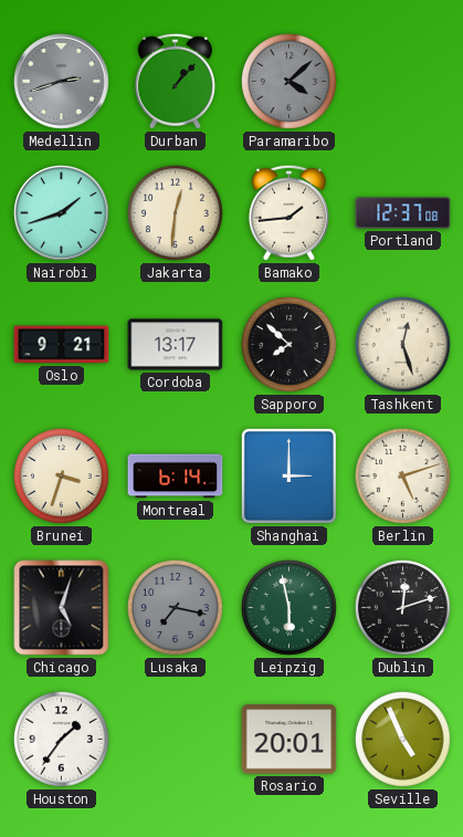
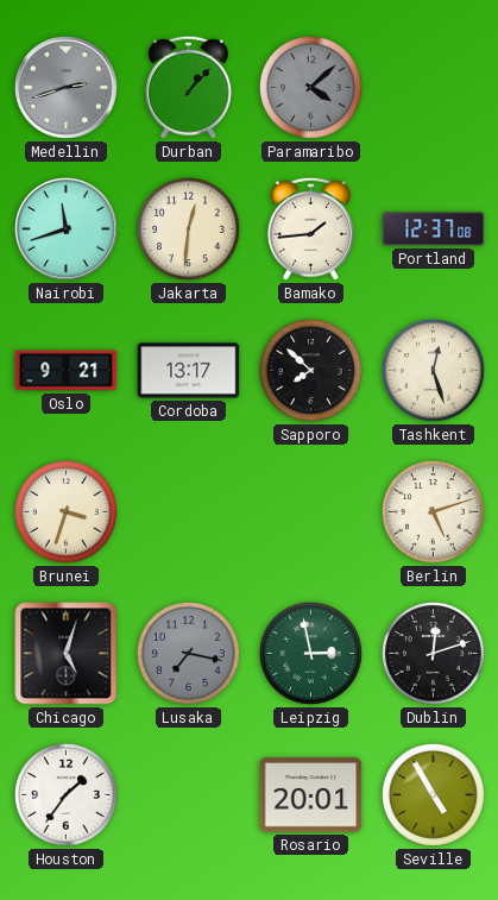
Nairobi: 1:42 -> 11:42
Montreal: 6:14 -> none
Shanghai: 3:00 -> none
Leipzig: 5:58 -> 2:58
Seville: 4:56 -> 4:55
